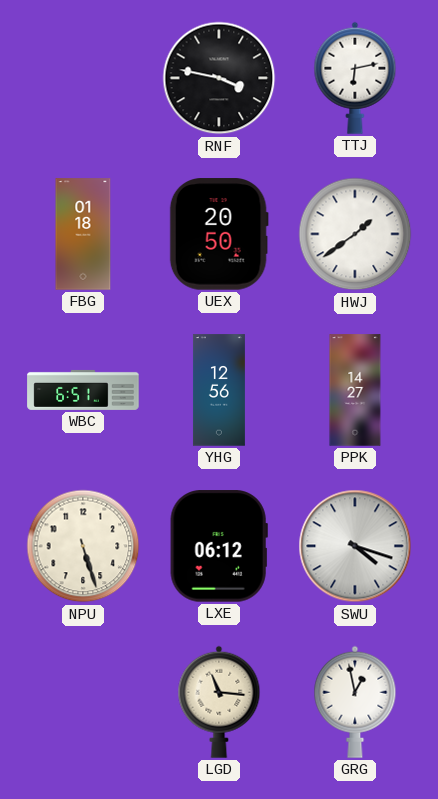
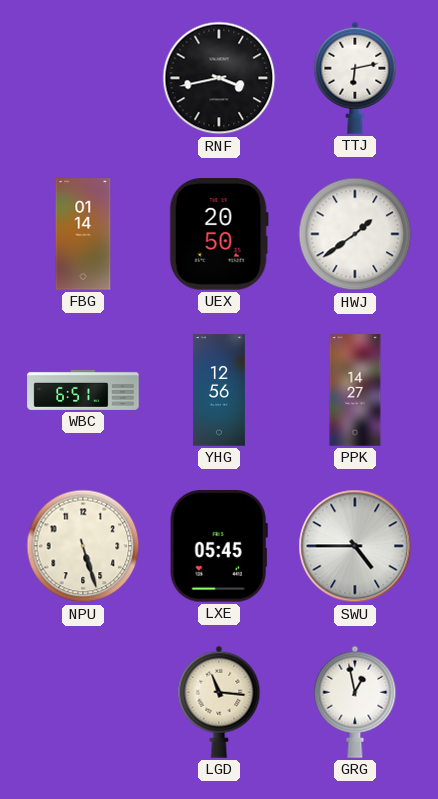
RNF: 3:47 -> 3:43
FBG: 01:18 -> 01:14
LXE: 06:12 -> 05:45
SWU: 4:18 -> 4:45
